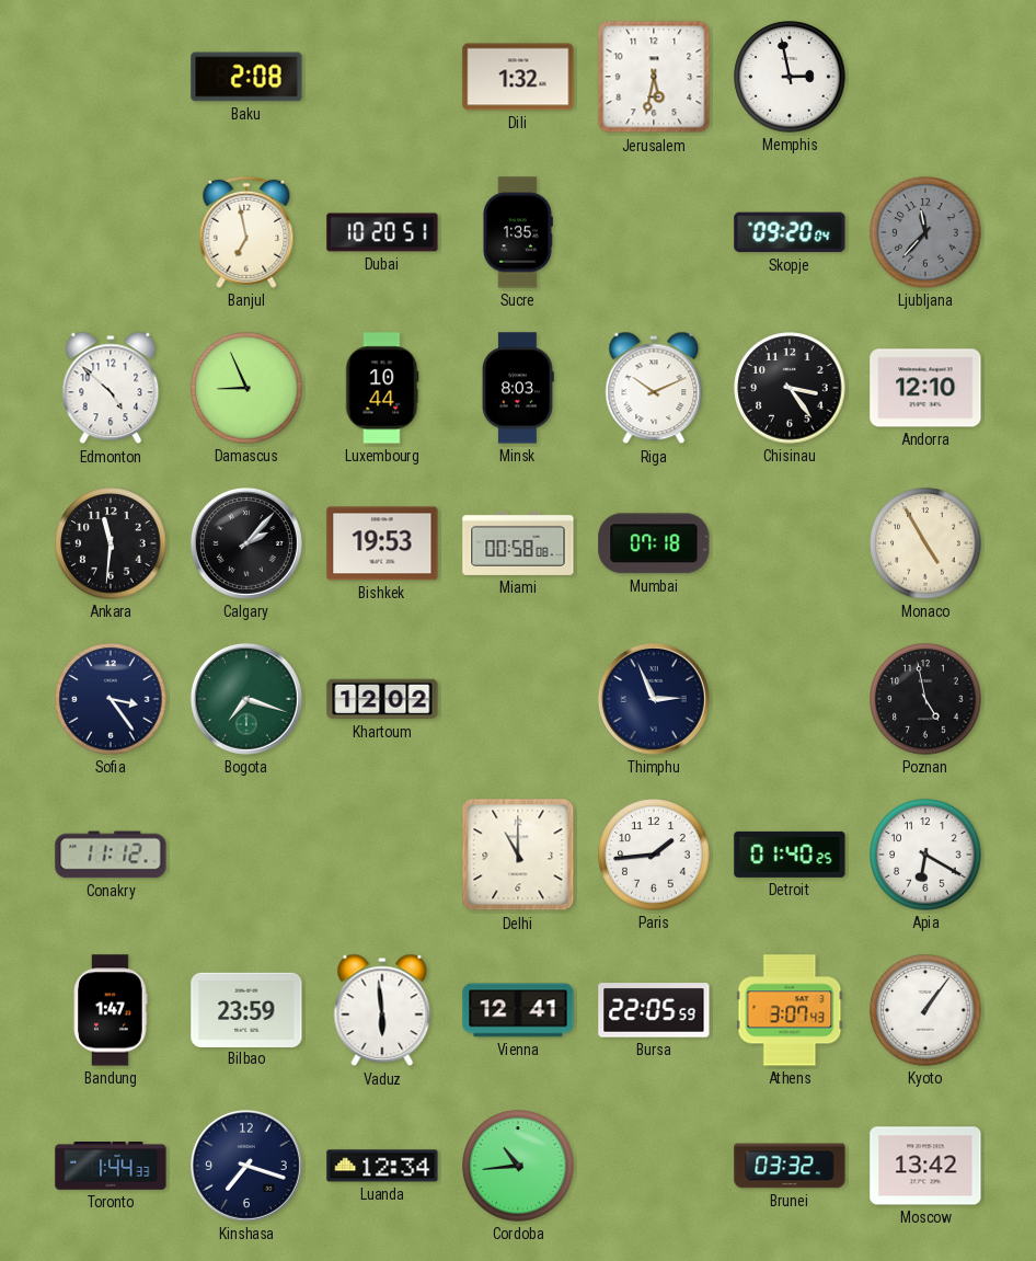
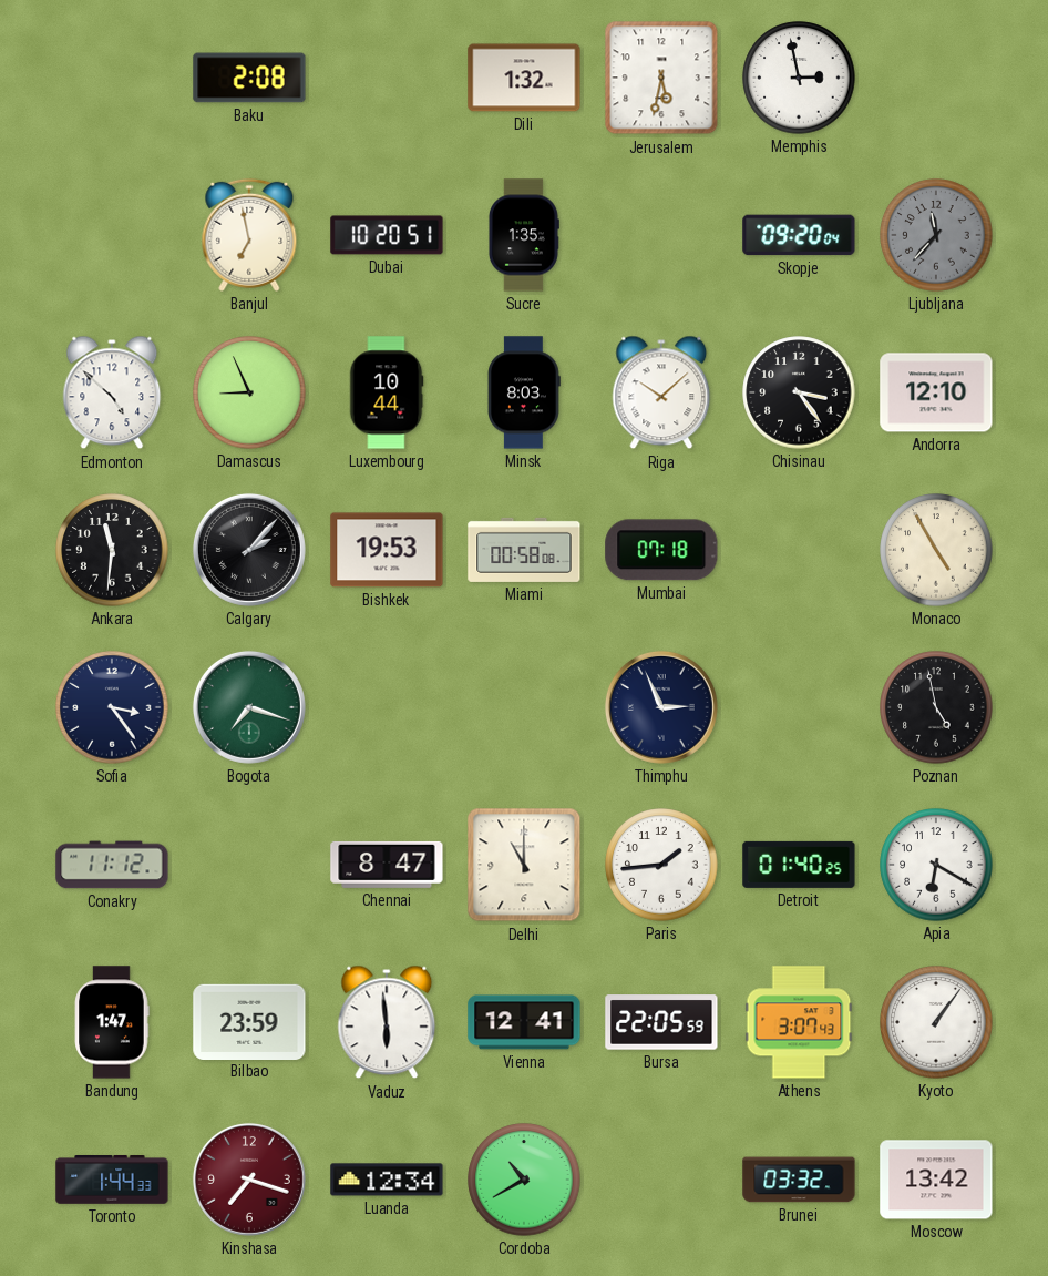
Riga: 10:11 -> 10:08
Khartoum: 12:02 -> none
Chennai: none -> 8:47
Kinshasa dial: navy -> burgundy
Cordoba: 10:44 -> 10:40
